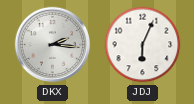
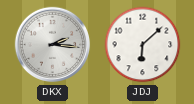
JDJ: 6:04 -> 6:08
